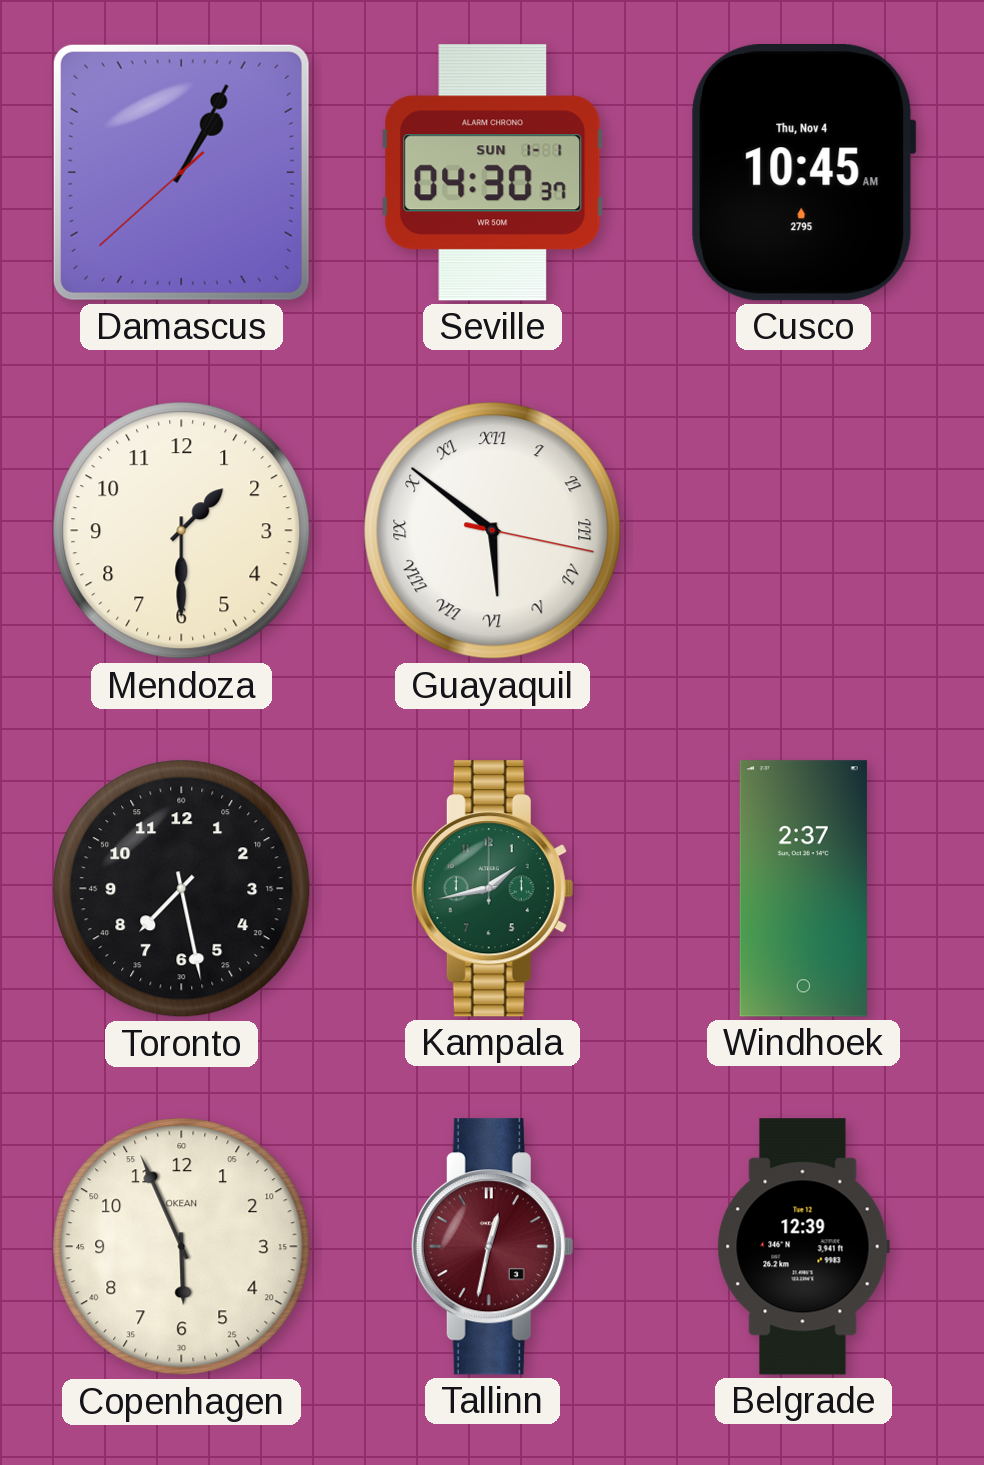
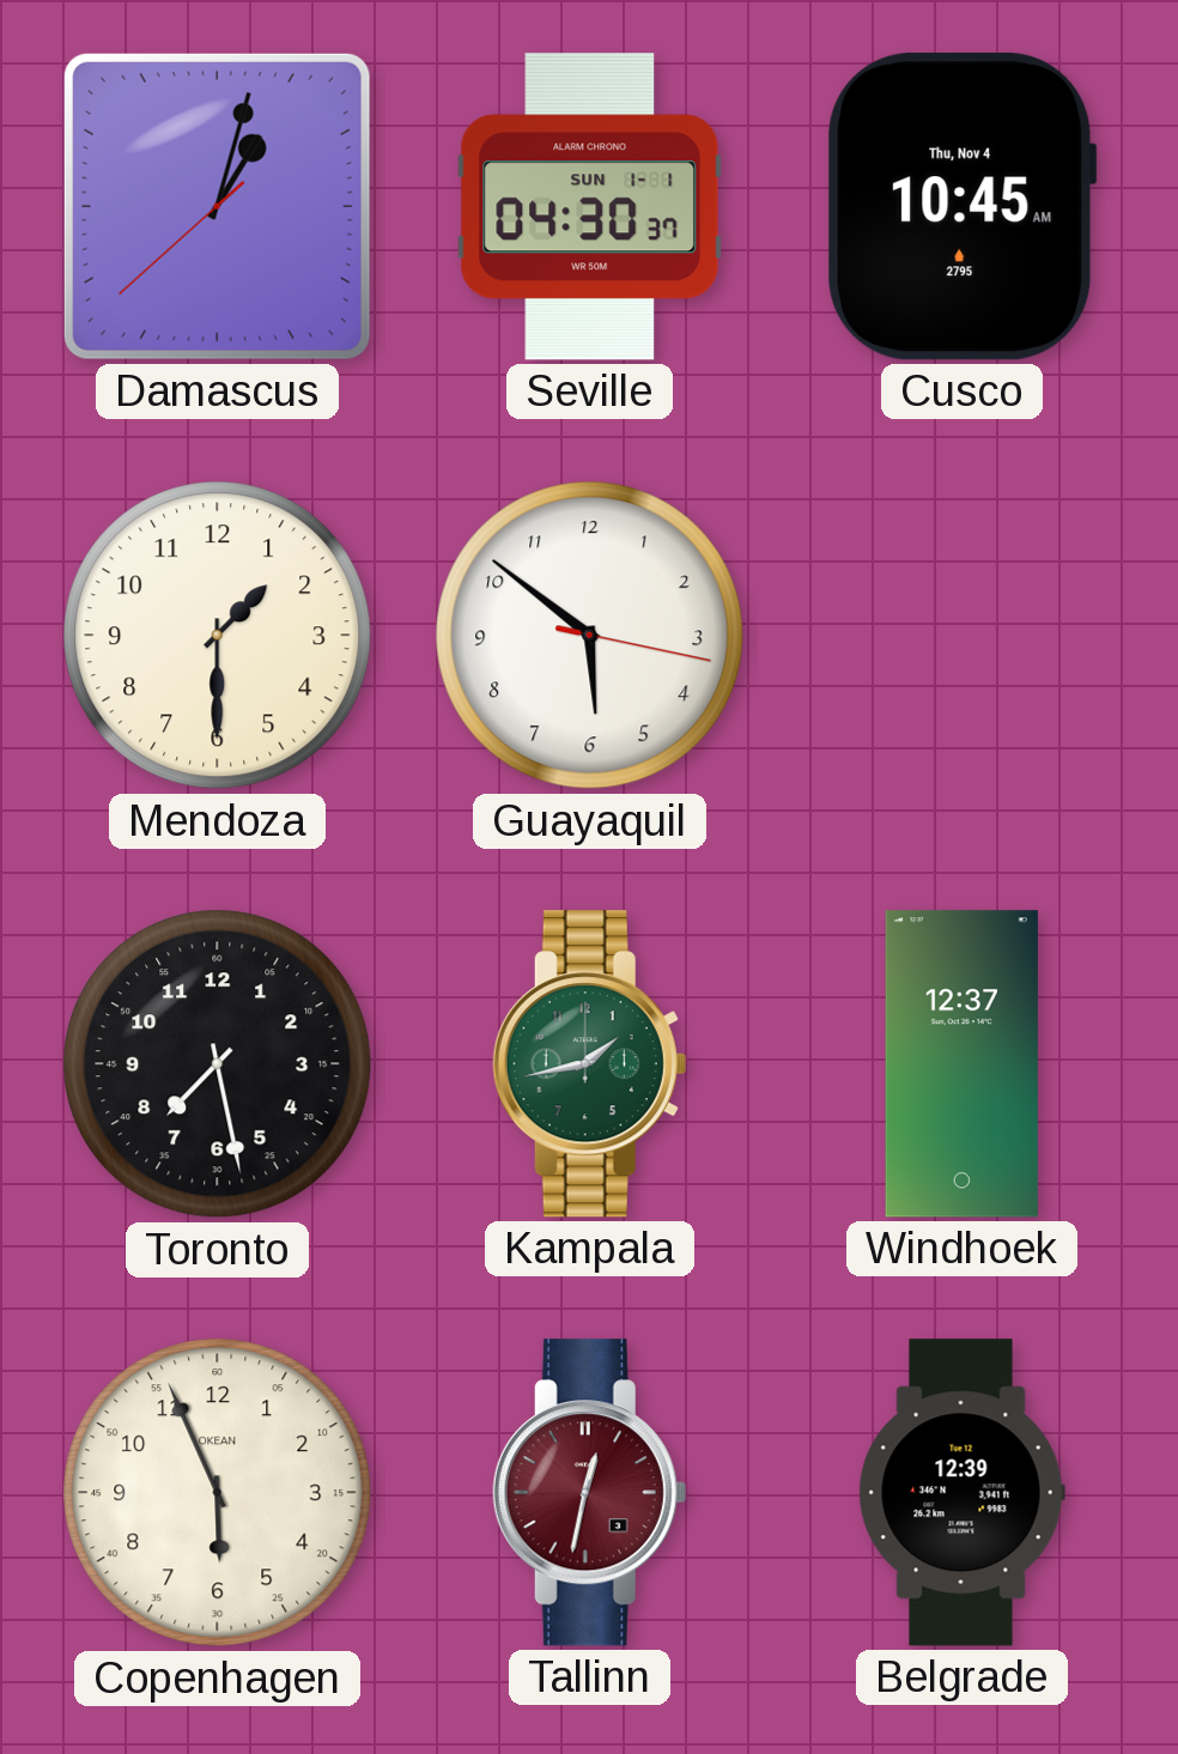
Damascus: 1:04 -> 1:02
Guayaquil numerals: Roman -> Arabic
Windhoek: 2:37 -> 12:37
